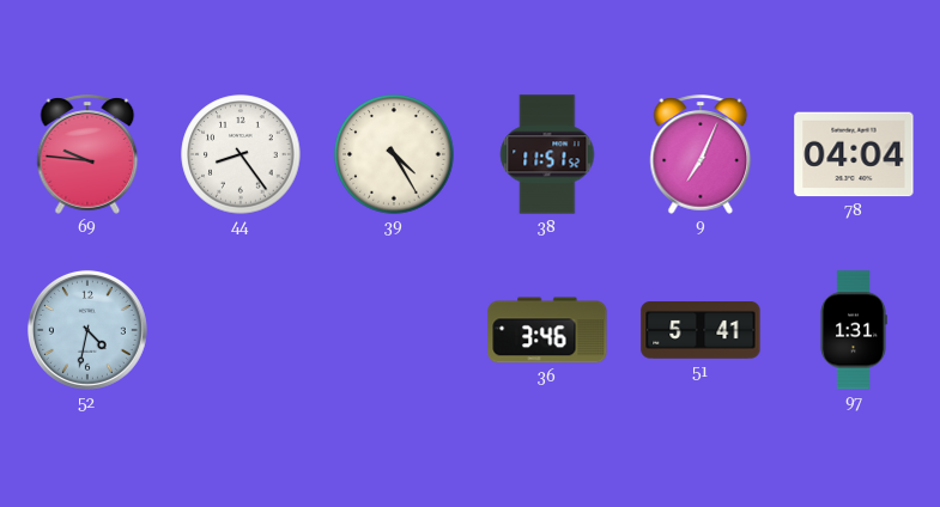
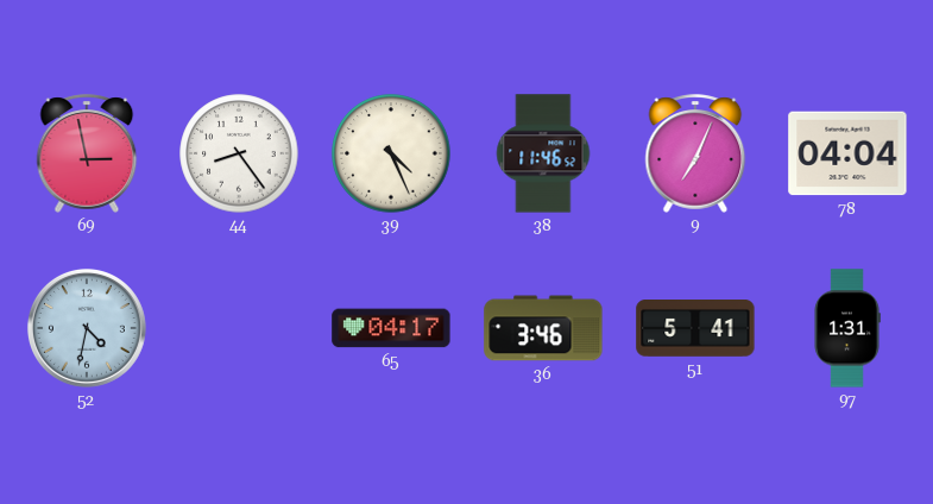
69: 9:46 -> 2:58
39: 4:25 -> 4:26
38: 11:51 -> 11:46
65: none -> 04:17
